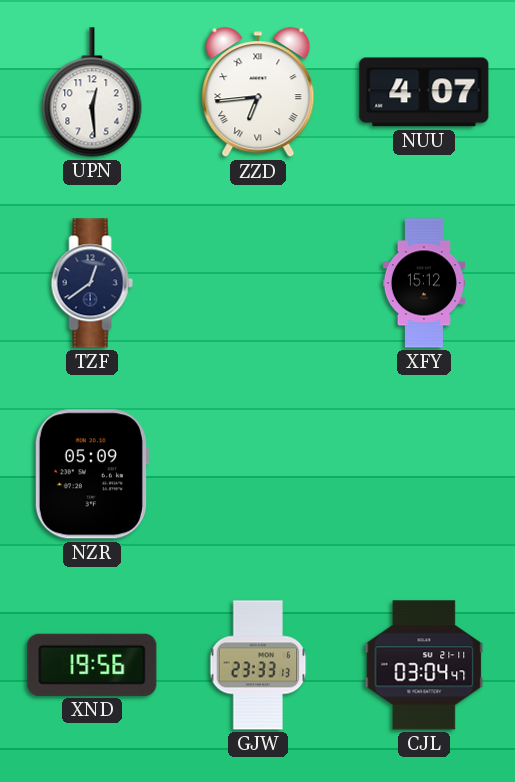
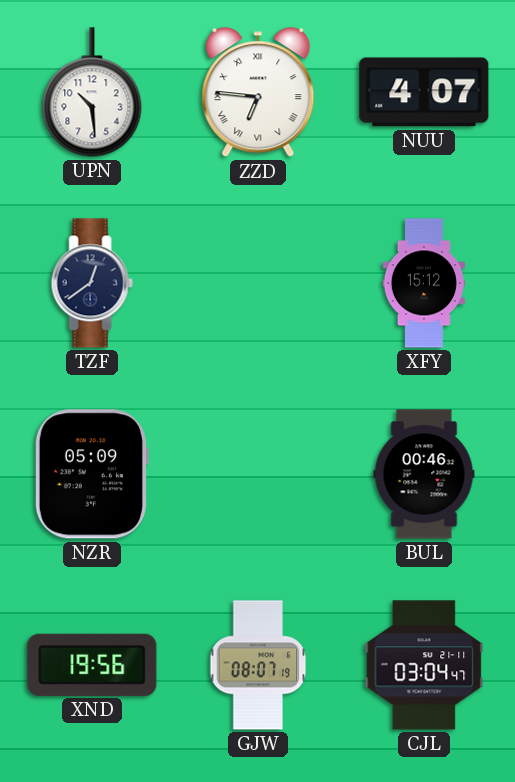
UPN: 12:29 -> 10:29
ZZD: 6:44 -> 6:46
BUL: none -> 00:46
GJW: 23:33 -> 08:07
